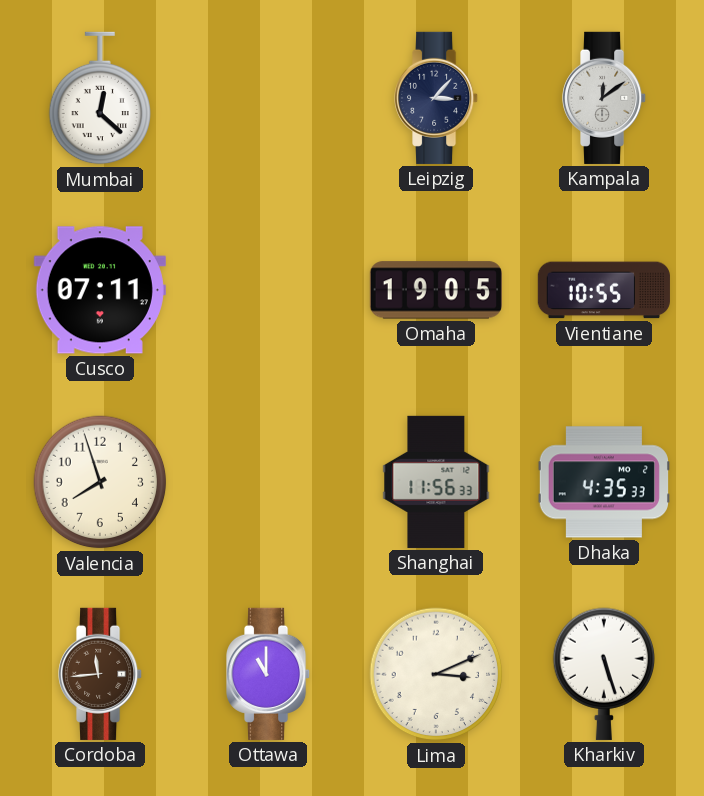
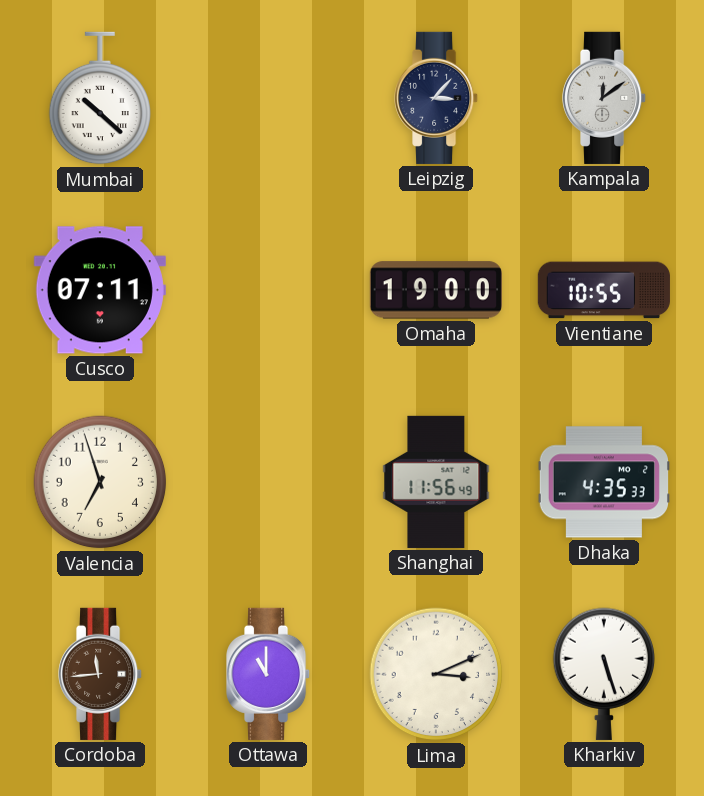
Mumbai: 12:22 -> 10:22
Omaha: 19:05 -> 19:00
Valencia: 7:57 -> 6:57
Shanghai: 11:56:33 -> 11:56:49
